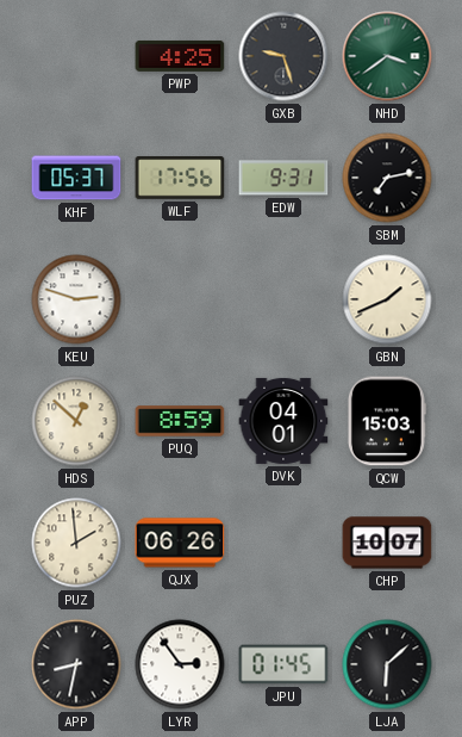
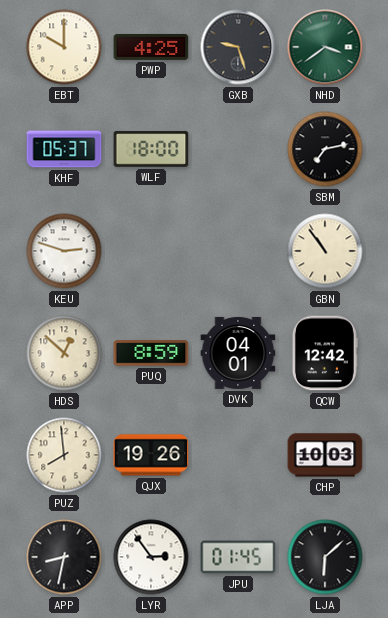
EBT: none -> 10:00
WLF: 17:56 -> 18:00
EDW: 9:31 -> none
GBN: 1:41 -> 10:54
QCW: 15:03 -> 12:42
PUZ: 1:59 -> 7:59
QJX: 06:26 -> 19:26
CHP: 10:07 -> 10:03
